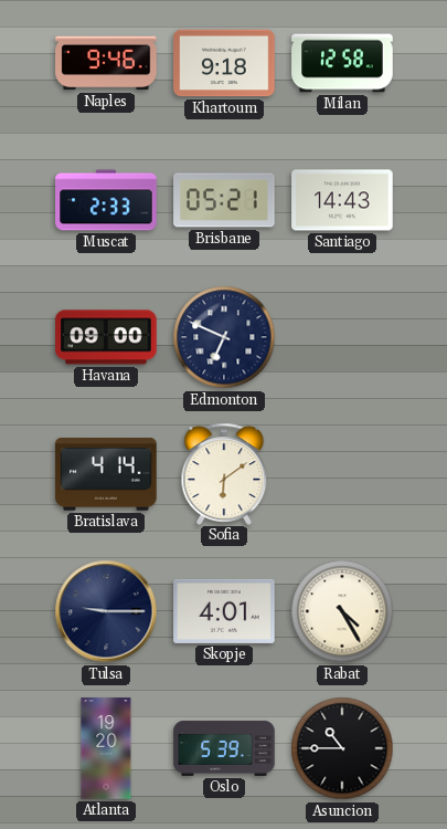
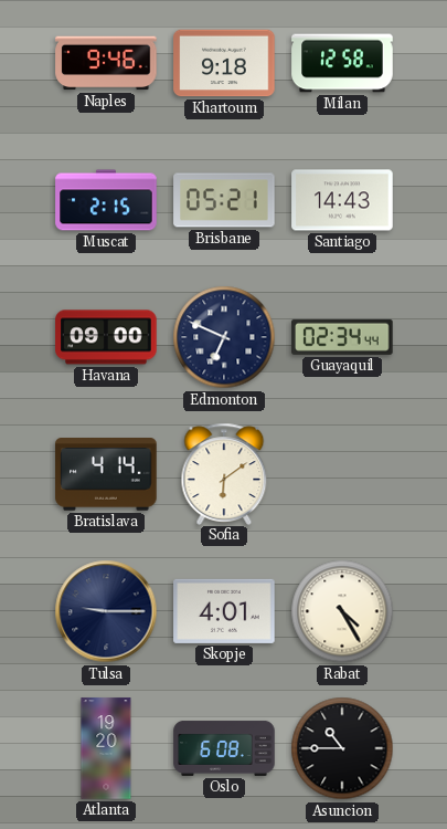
Muscat: 2:33 -> 2:15
Guayaquil: none -> 02:34
Oslo: 5:39 -> 6:08
